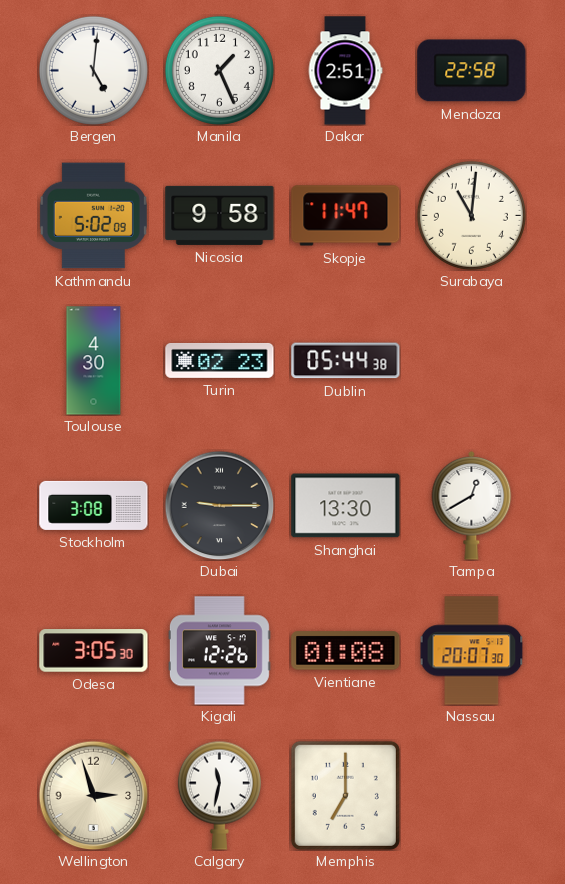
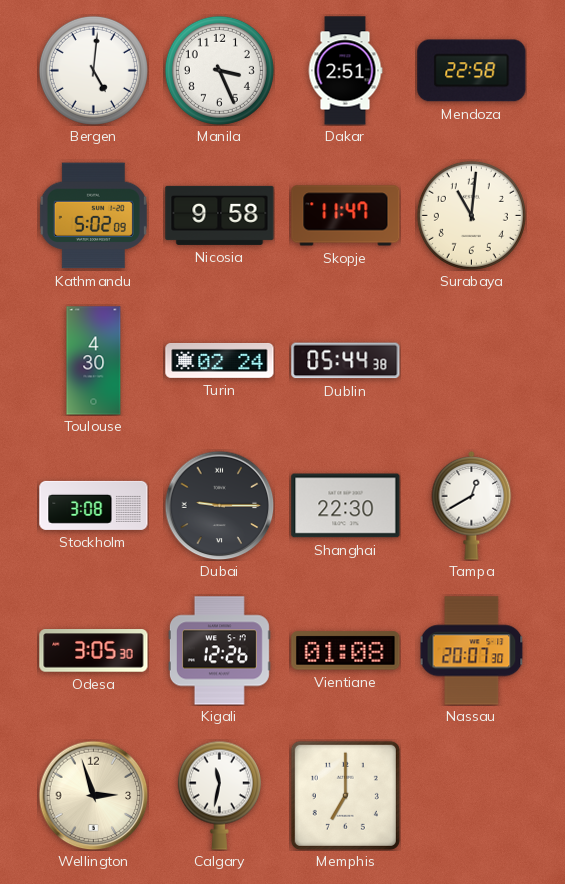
Manila: 1:26 -> 3:26
Turin: 02:23 -> 02:24
Shanghai: 13:30 -> 22:30
